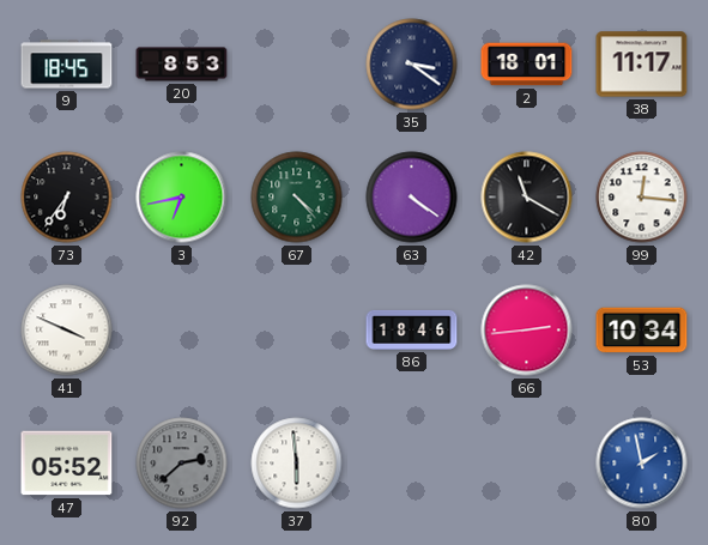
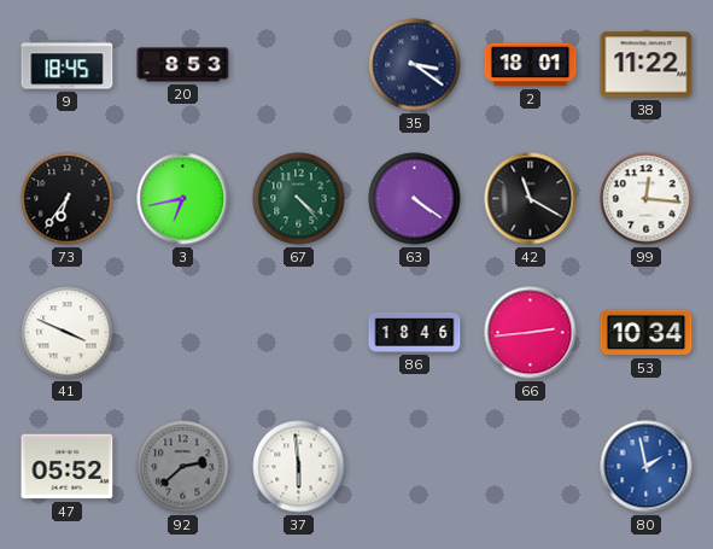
38: 11:17 -> 11:22
